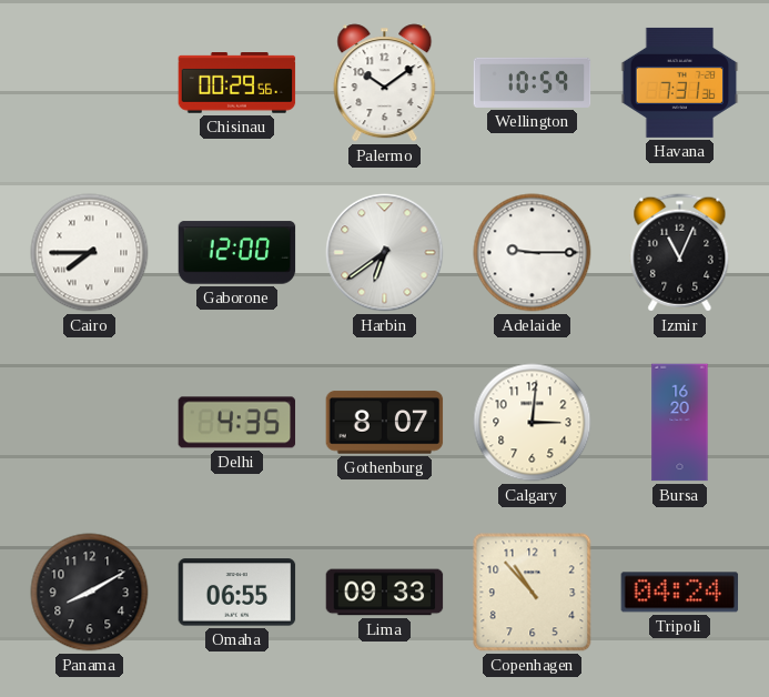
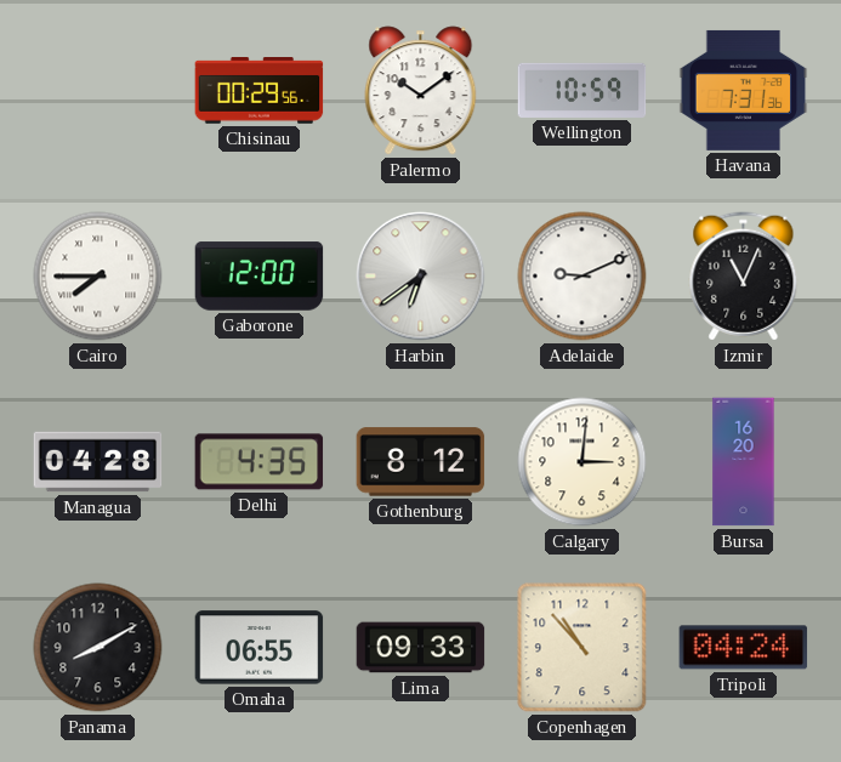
Adelaide: 9:15 -> 9:11
Managua: none -> 04:28
Gothenburg: 8:07 -> 8:12
